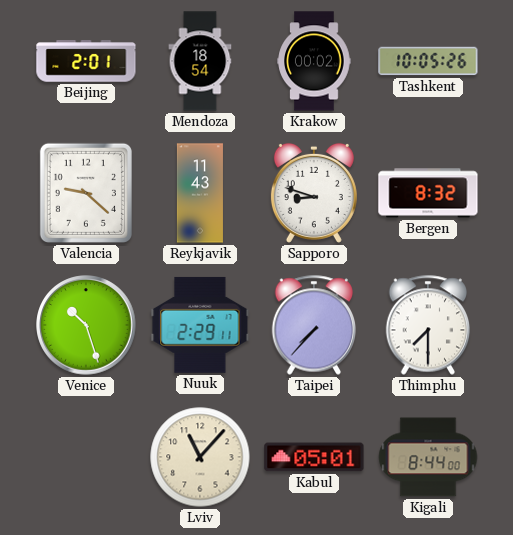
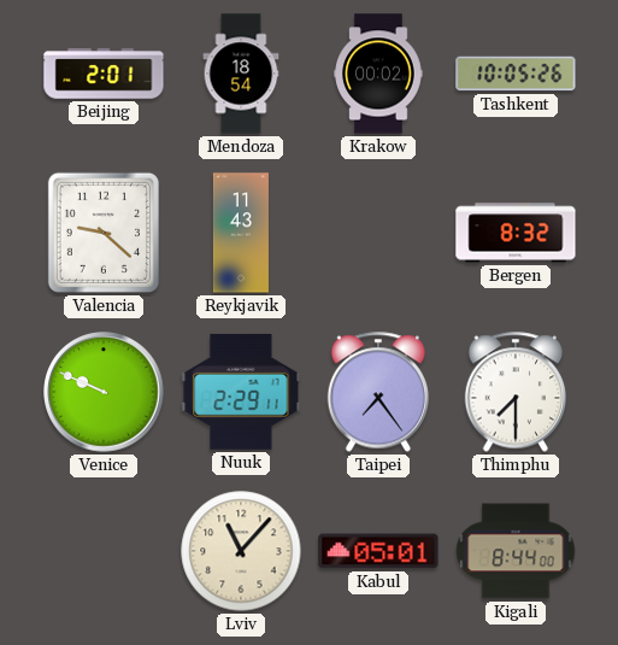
Sapporo: 8:48 -> none
Venice: 10:27 -> 9:49
Taipei: 7:37 -> 7:24
